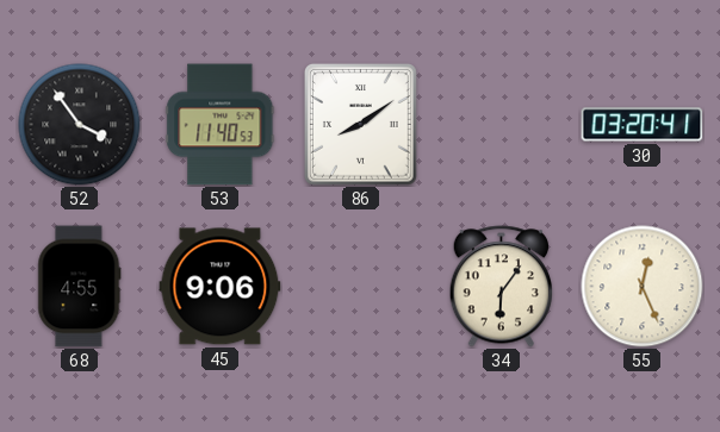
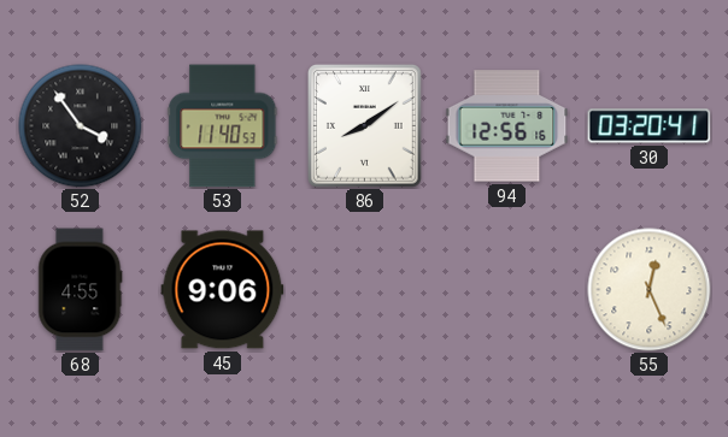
94: none -> 12:56
34: 6:06 -> none
